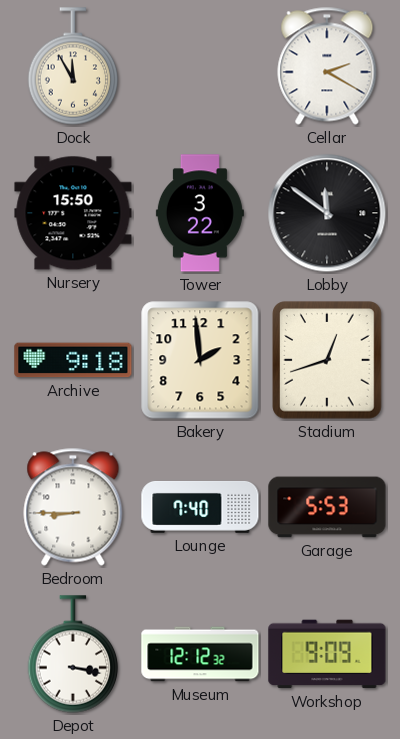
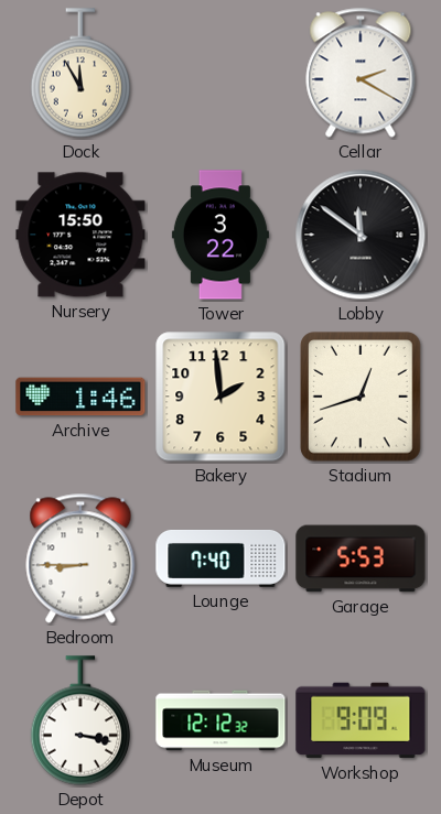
Archive: 9:18 -> 1:46
